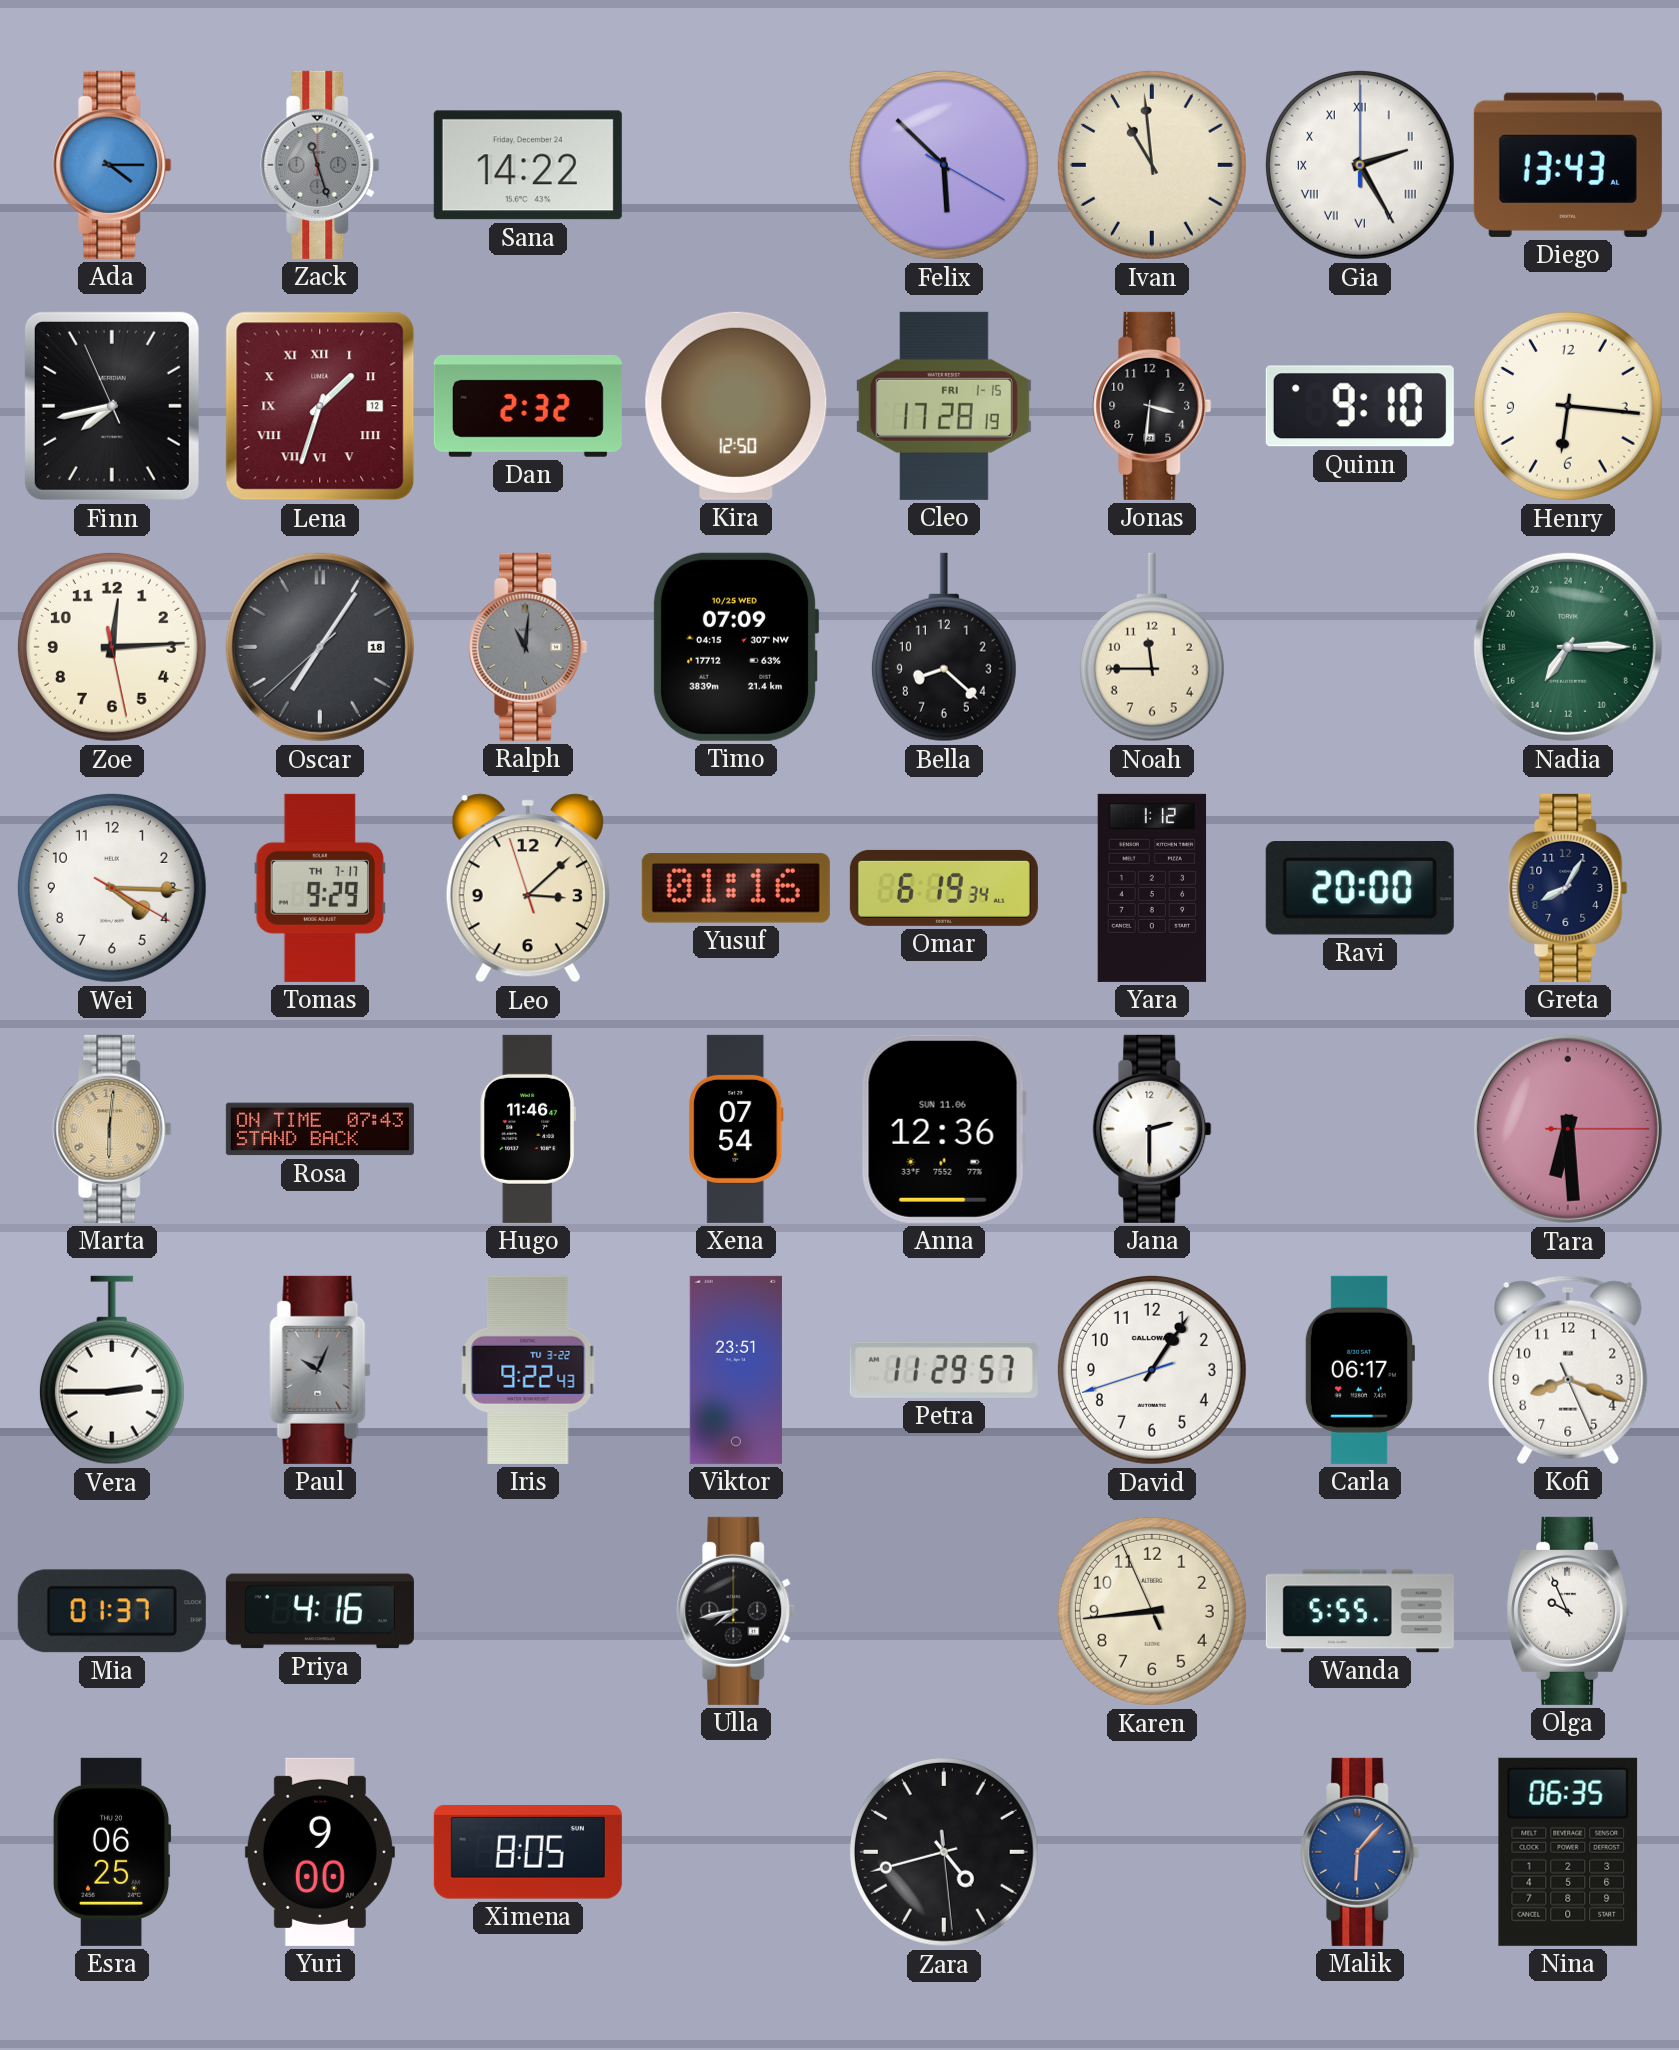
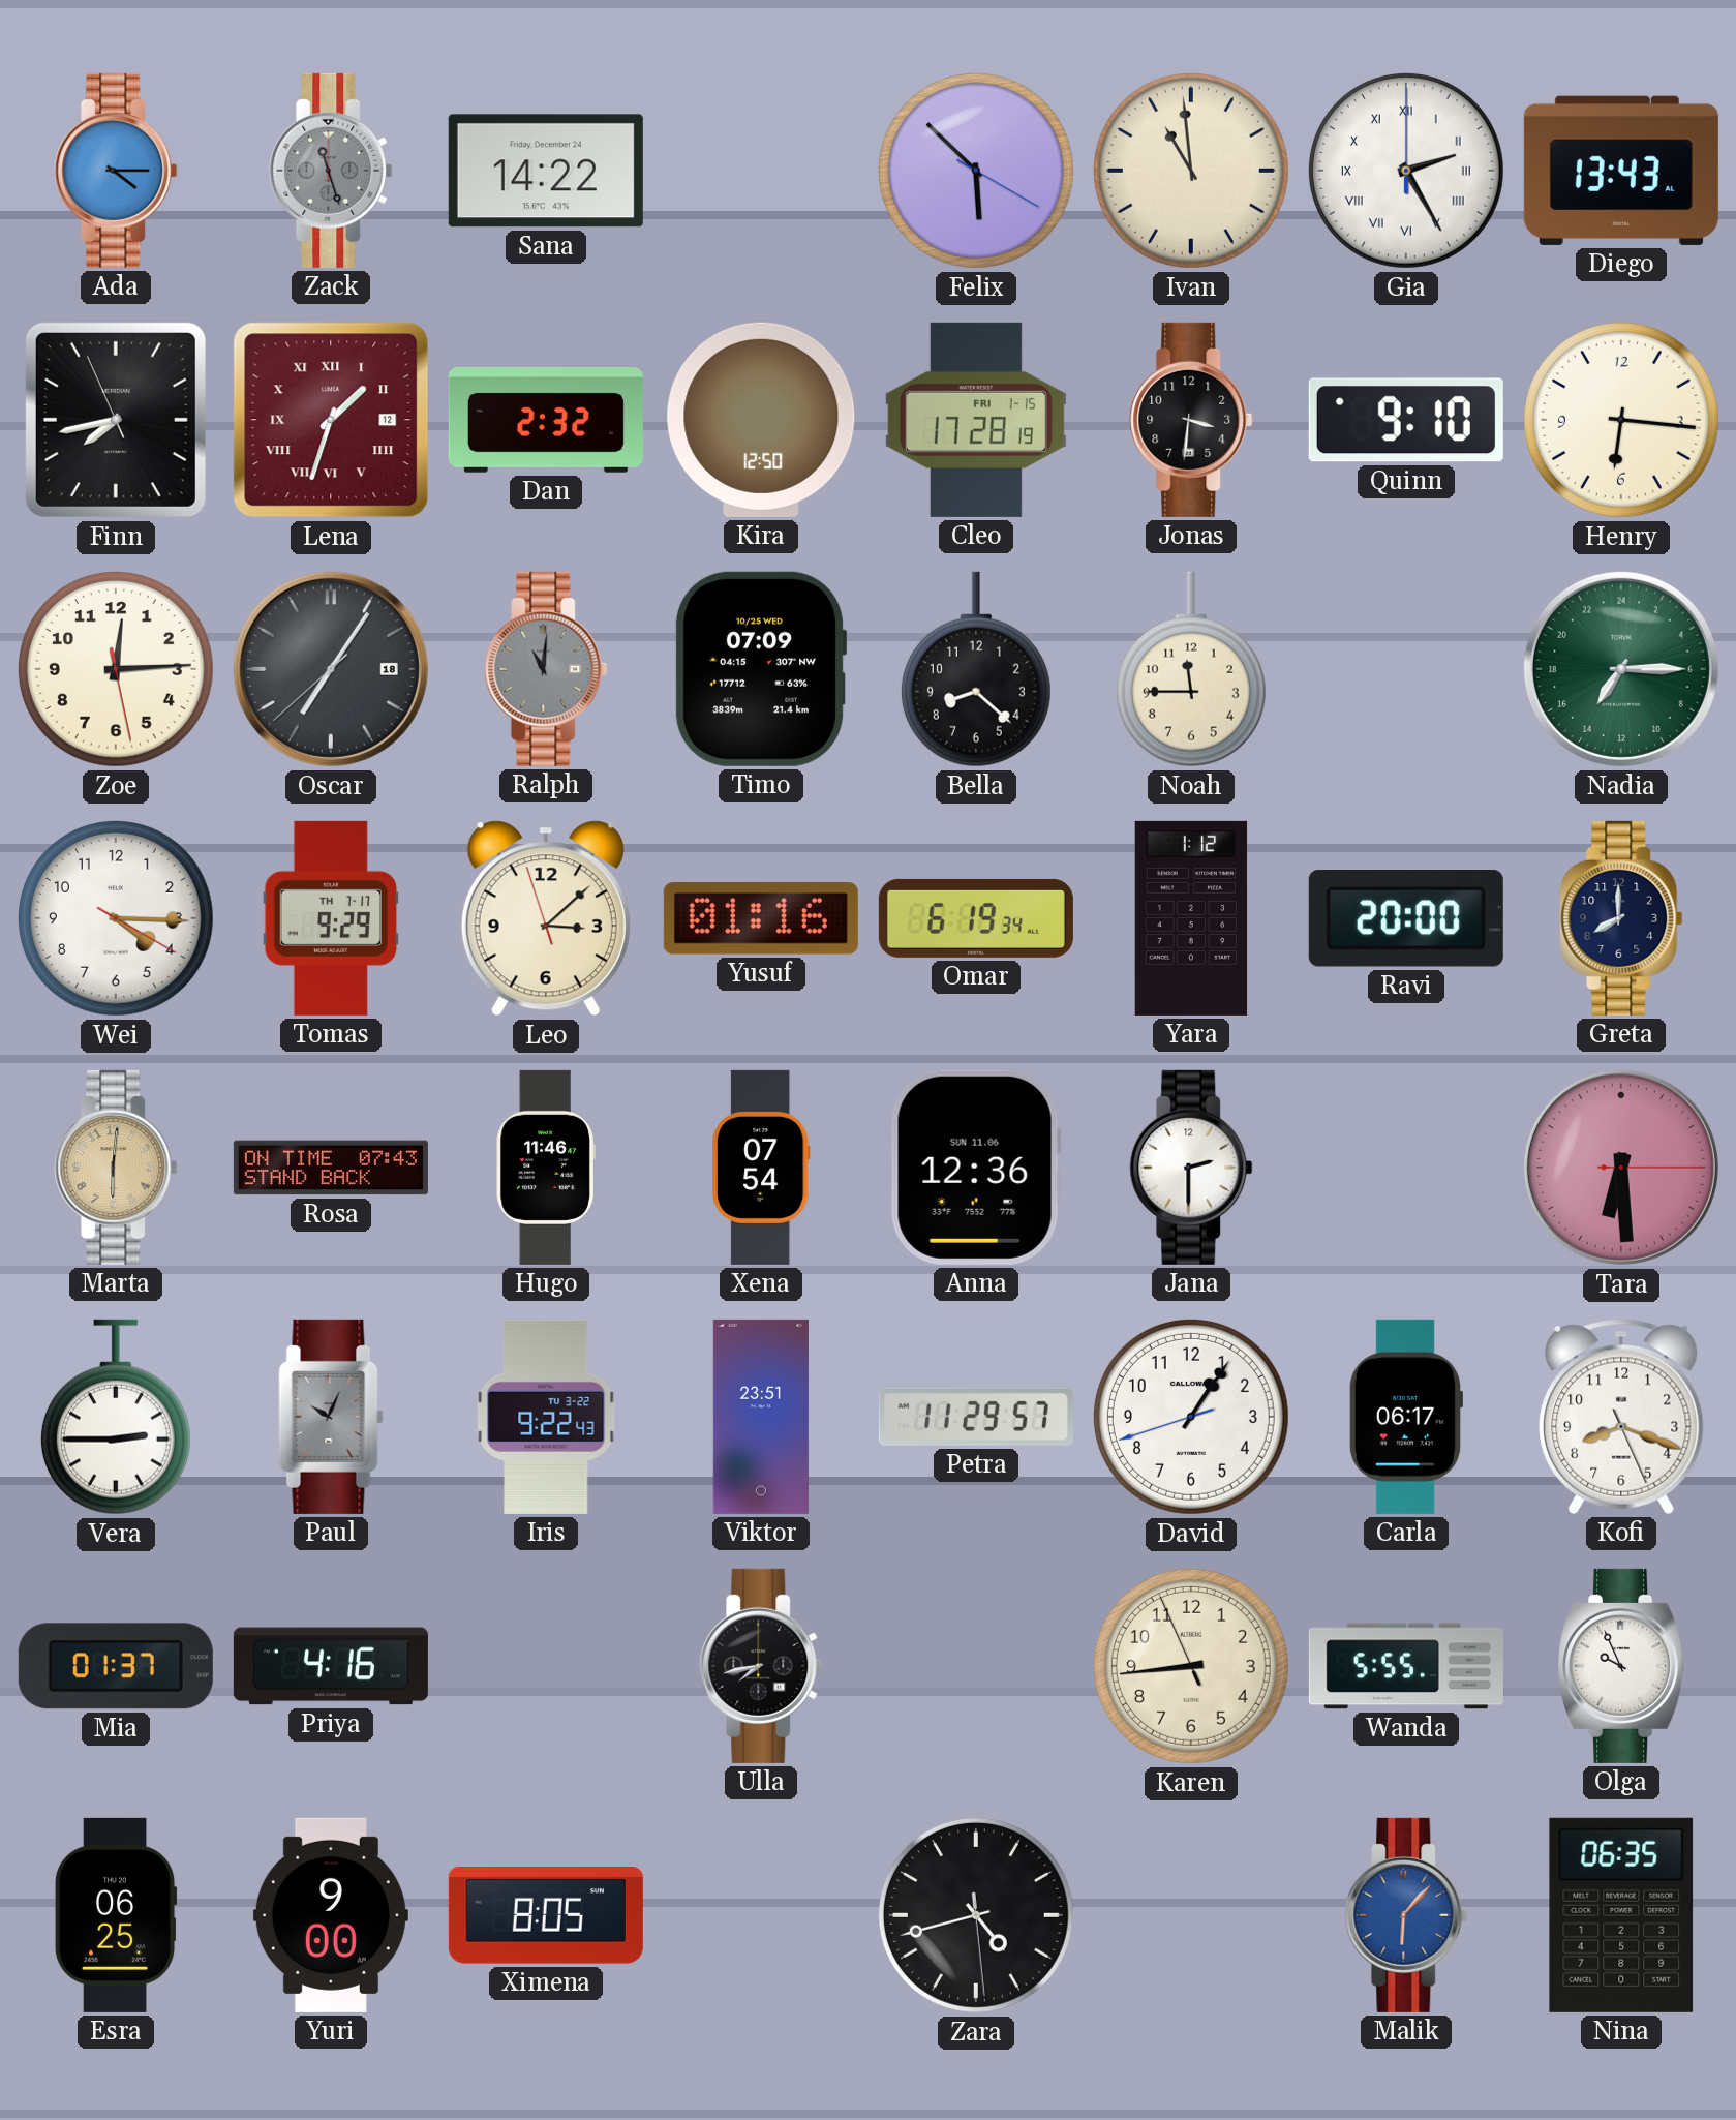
Greta: 8:05 -> 8:00
